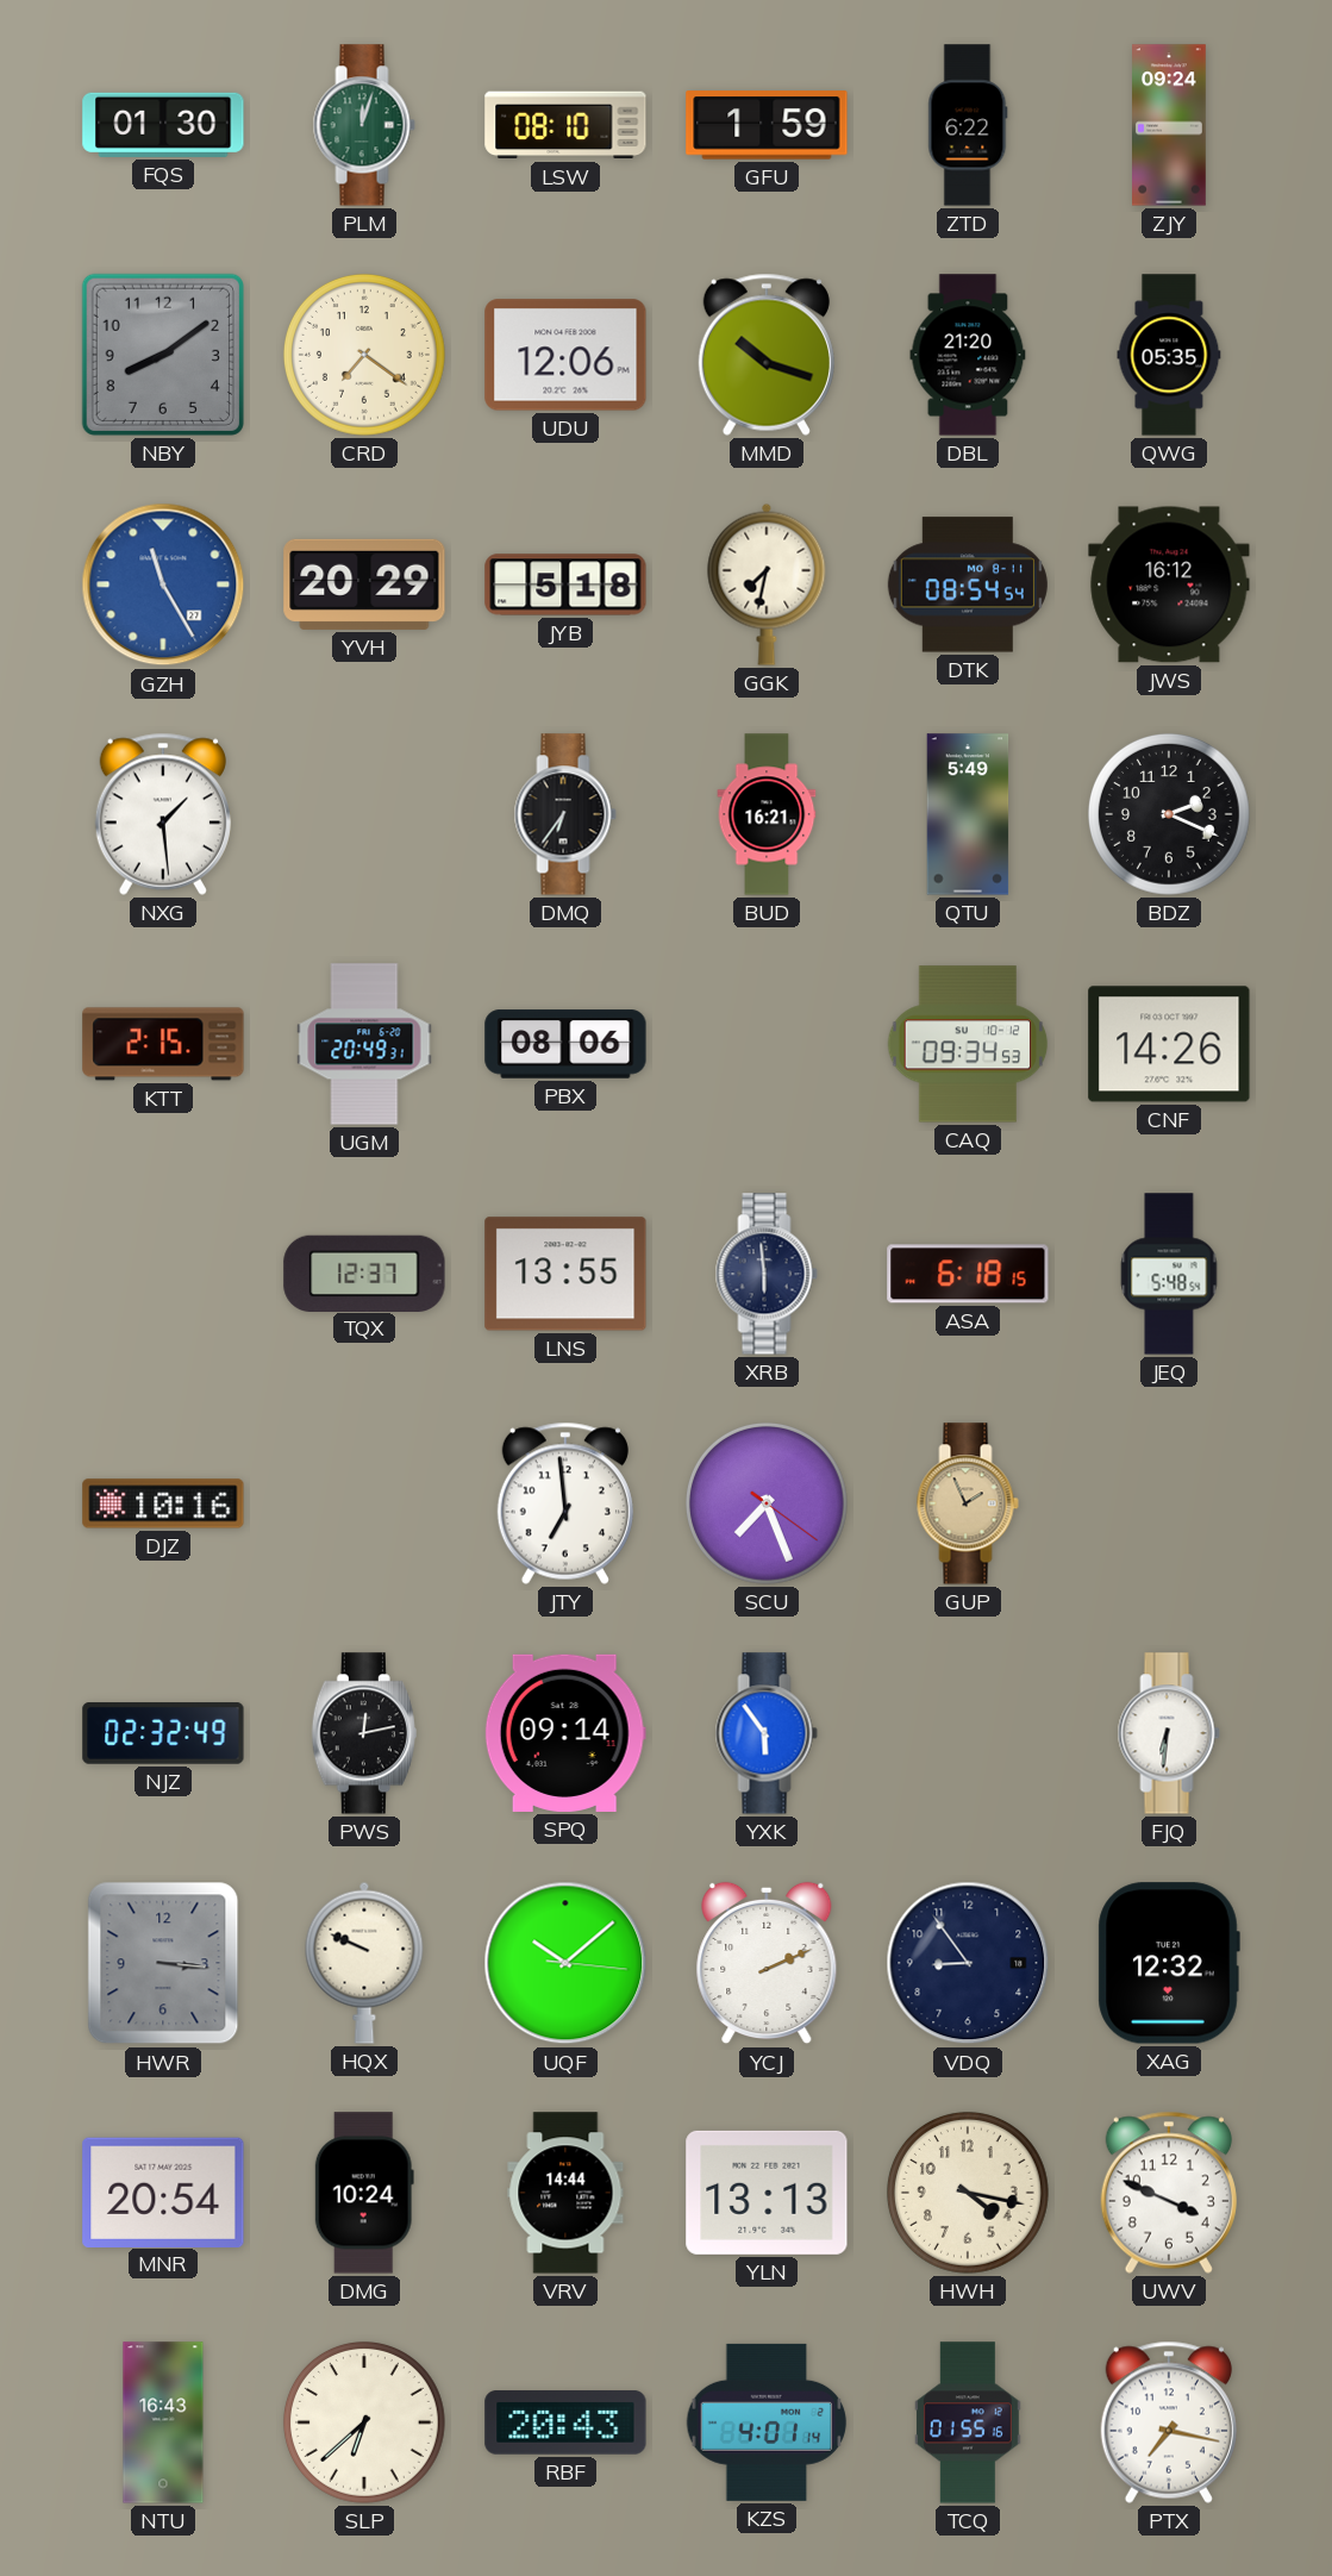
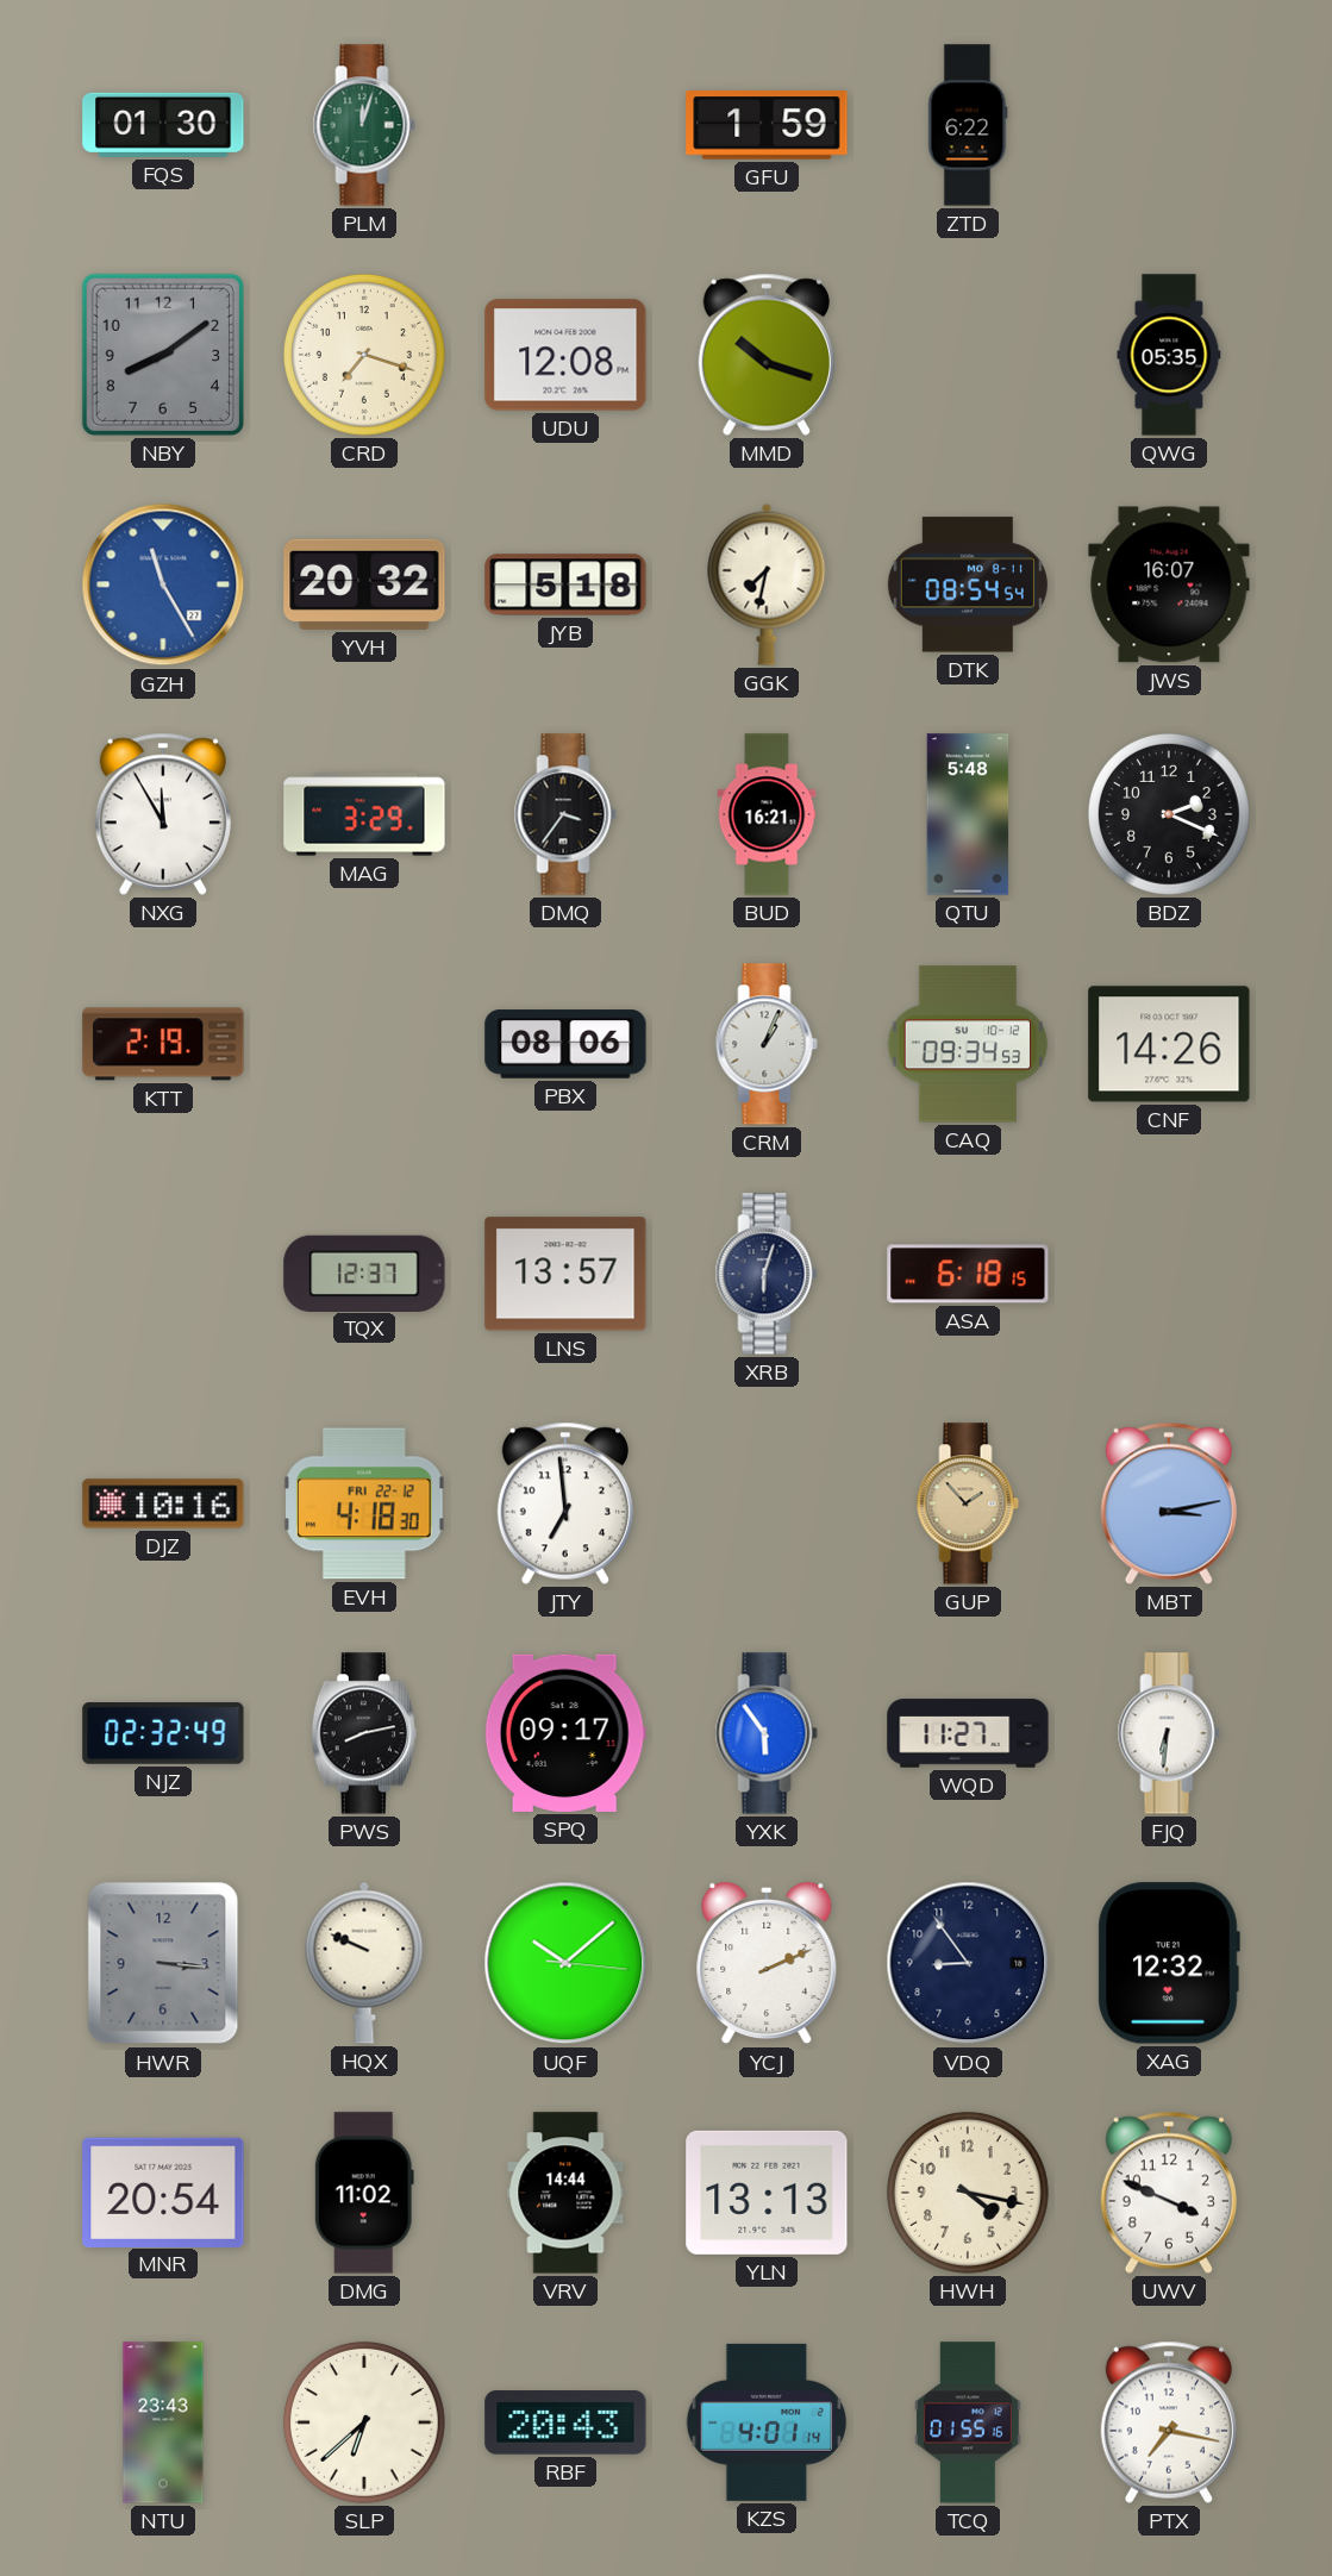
LSW: 08:10 -> none
ZJY: 09:24 -> none
CRD: 7:21 -> 7:18
UDU: 12:06 -> 12:08
DBL: 21:20 -> none
YVH: 20:29 -> 20:32
JWS: 16:12 -> 16:07
NXG: 1:29 -> 11:55
MAG: none -> 3:29
DMQ: 6:36 -> 3:36
QTU: 5:49 -> 5:48
KTT: 2:15 -> 2:19
UGM: 20:49 -> none
CRM: none -> 1:04
LNS: 13:55 -> 13:57
XRB: 5:59 -> 6:03
JEQ: 5:48 -> none
EVH: none -> 4:18
SCU: 7:26 -> none
GUP: 1:56 -> 1:53
MBT: none -> 3:13
PWS: 12:13 -> 8:13
SPQ: 09:14 -> 09:17
WQD: none -> 11:27
DMG: 10:24 -> 11:02
NTU: 16:43 -> 23:43
